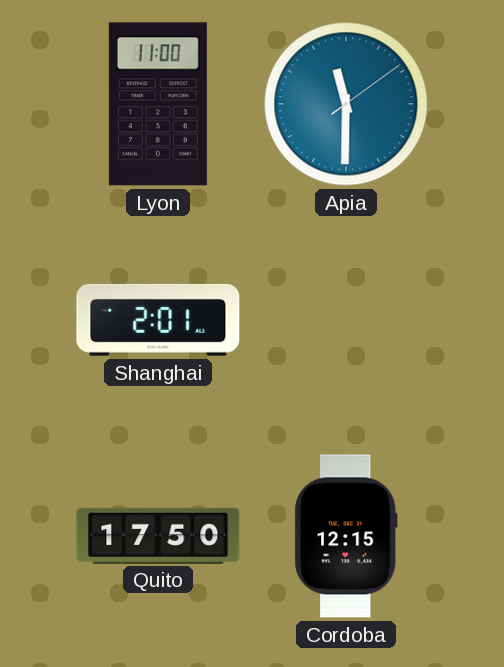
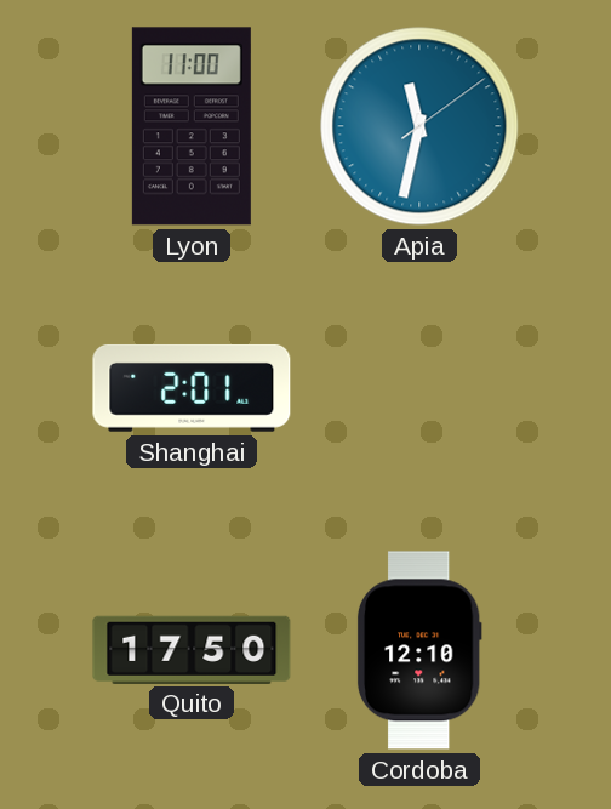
Apia: 11:30 -> 11:32
Cordoba: 12:15 -> 12:10
